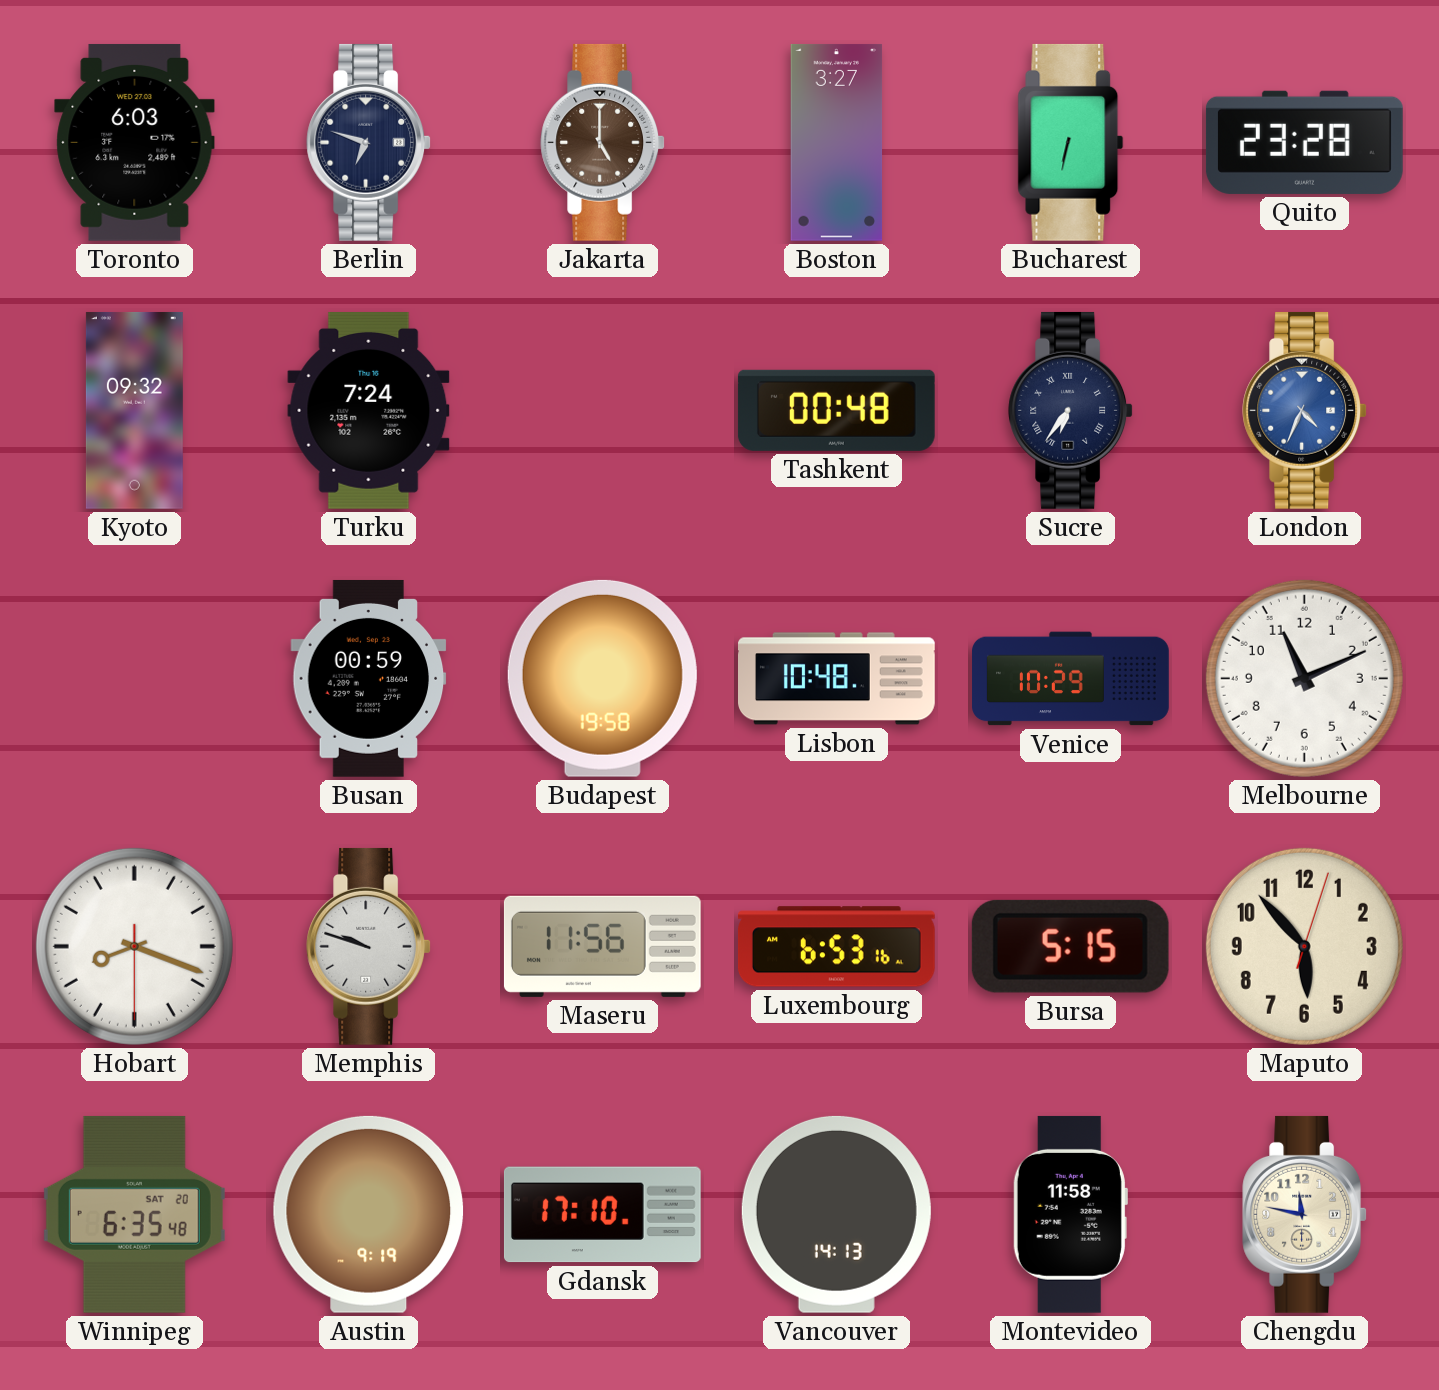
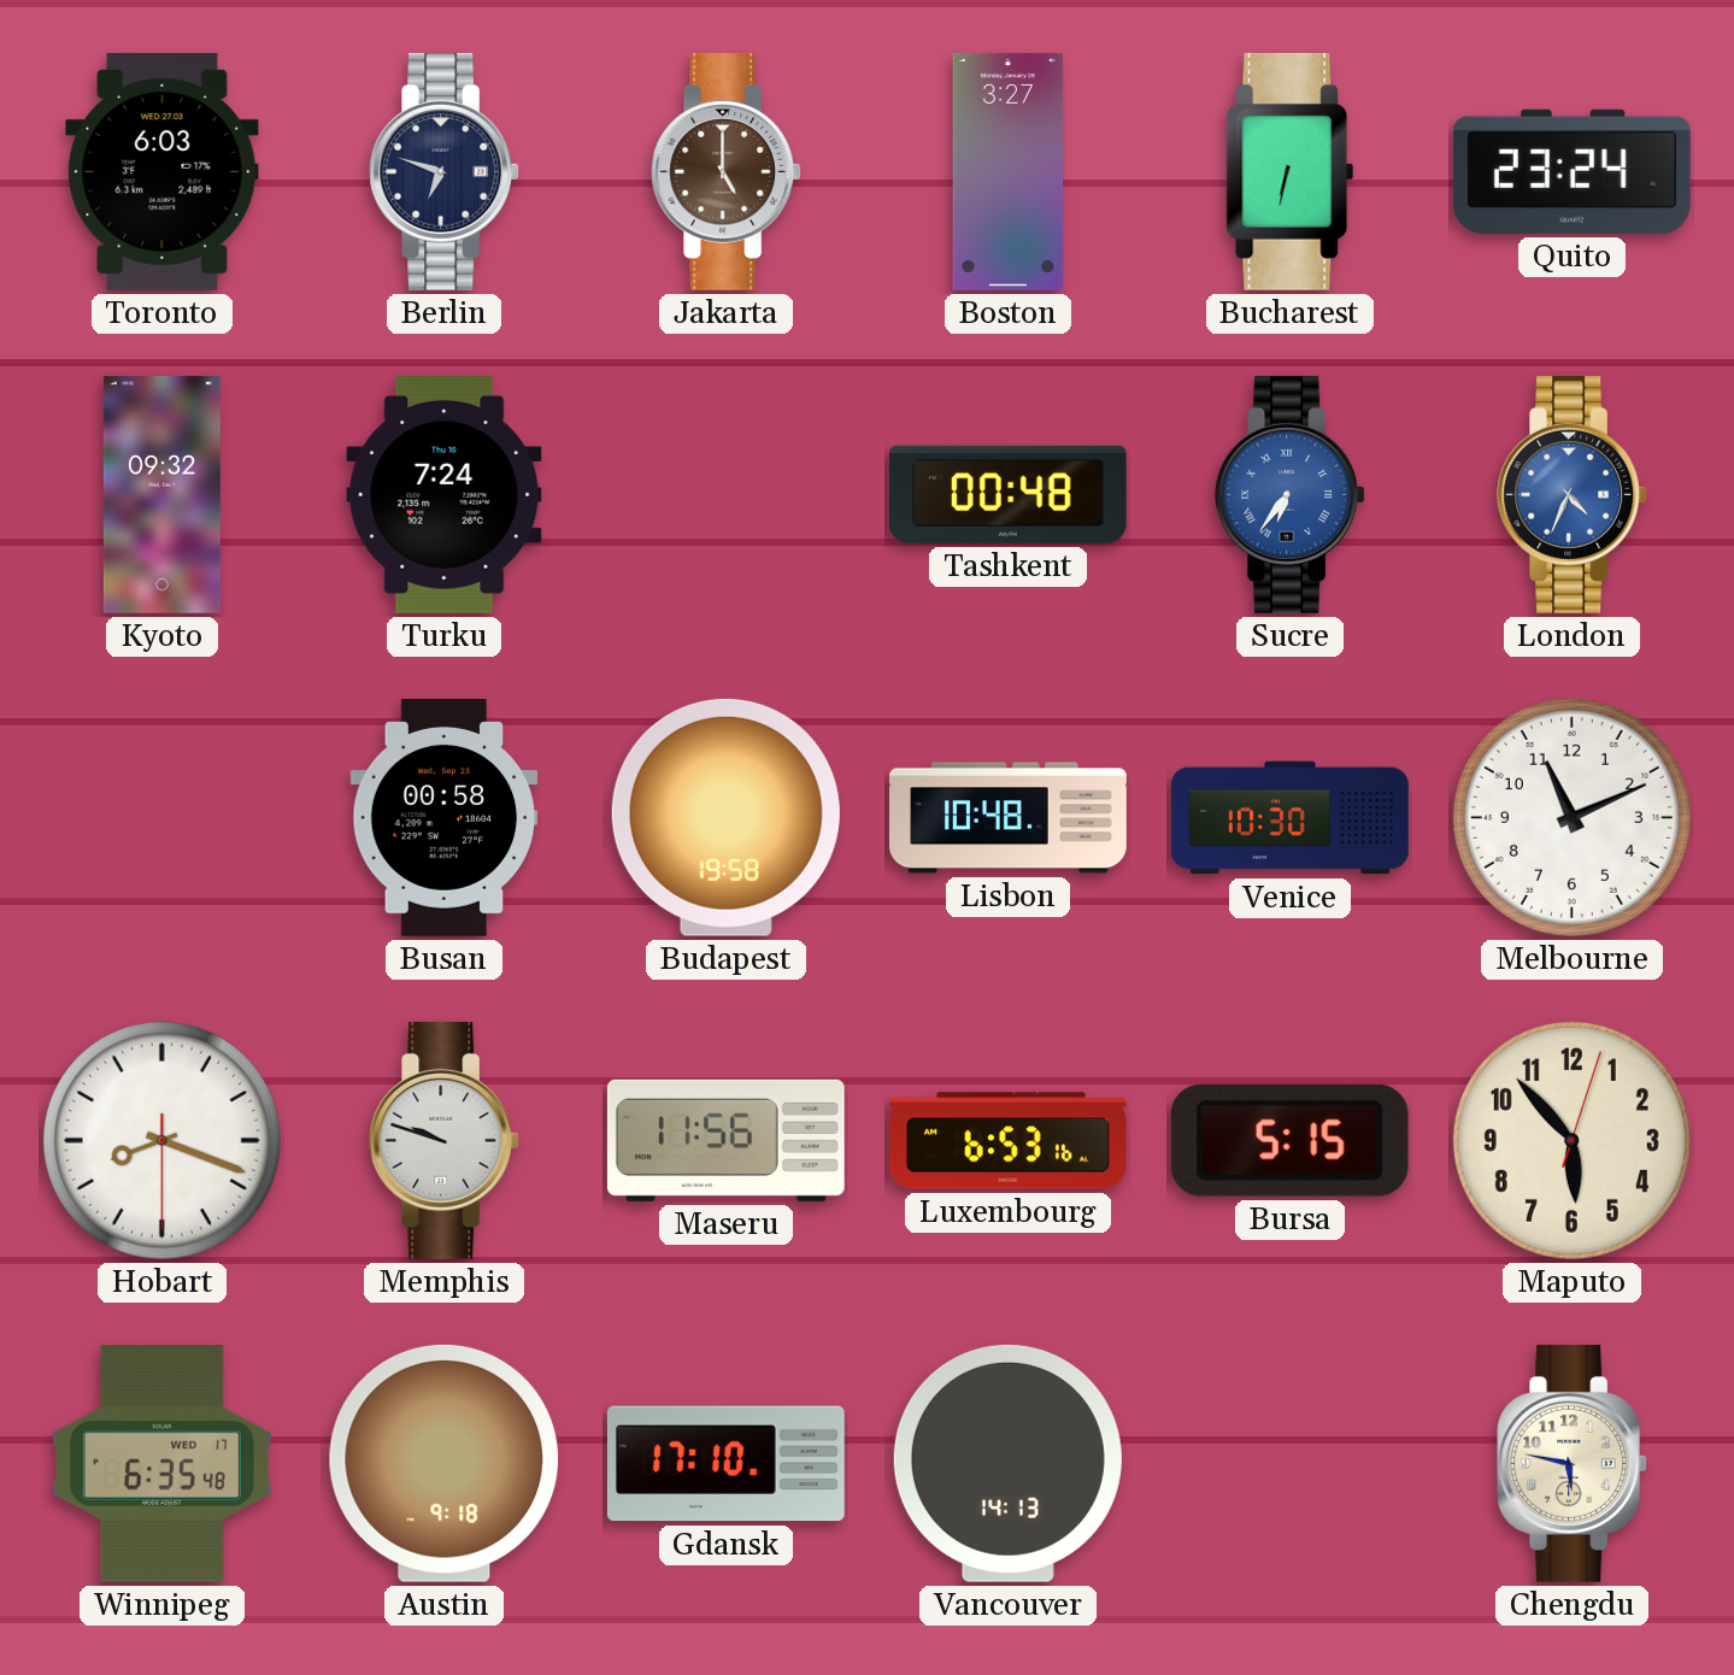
Quito: 23:28 -> 23:24
Sucre dial: navy -> blue
Busan: 00:59 -> 00:58
Venice: 10:29 -> 10:30
Winnipeg date: SAT 20 -> WED 17
Austin: 9:19 -> 9:18
Montevideo: 11:58 -> none
Chengdu: 11:47 -> 5:47
